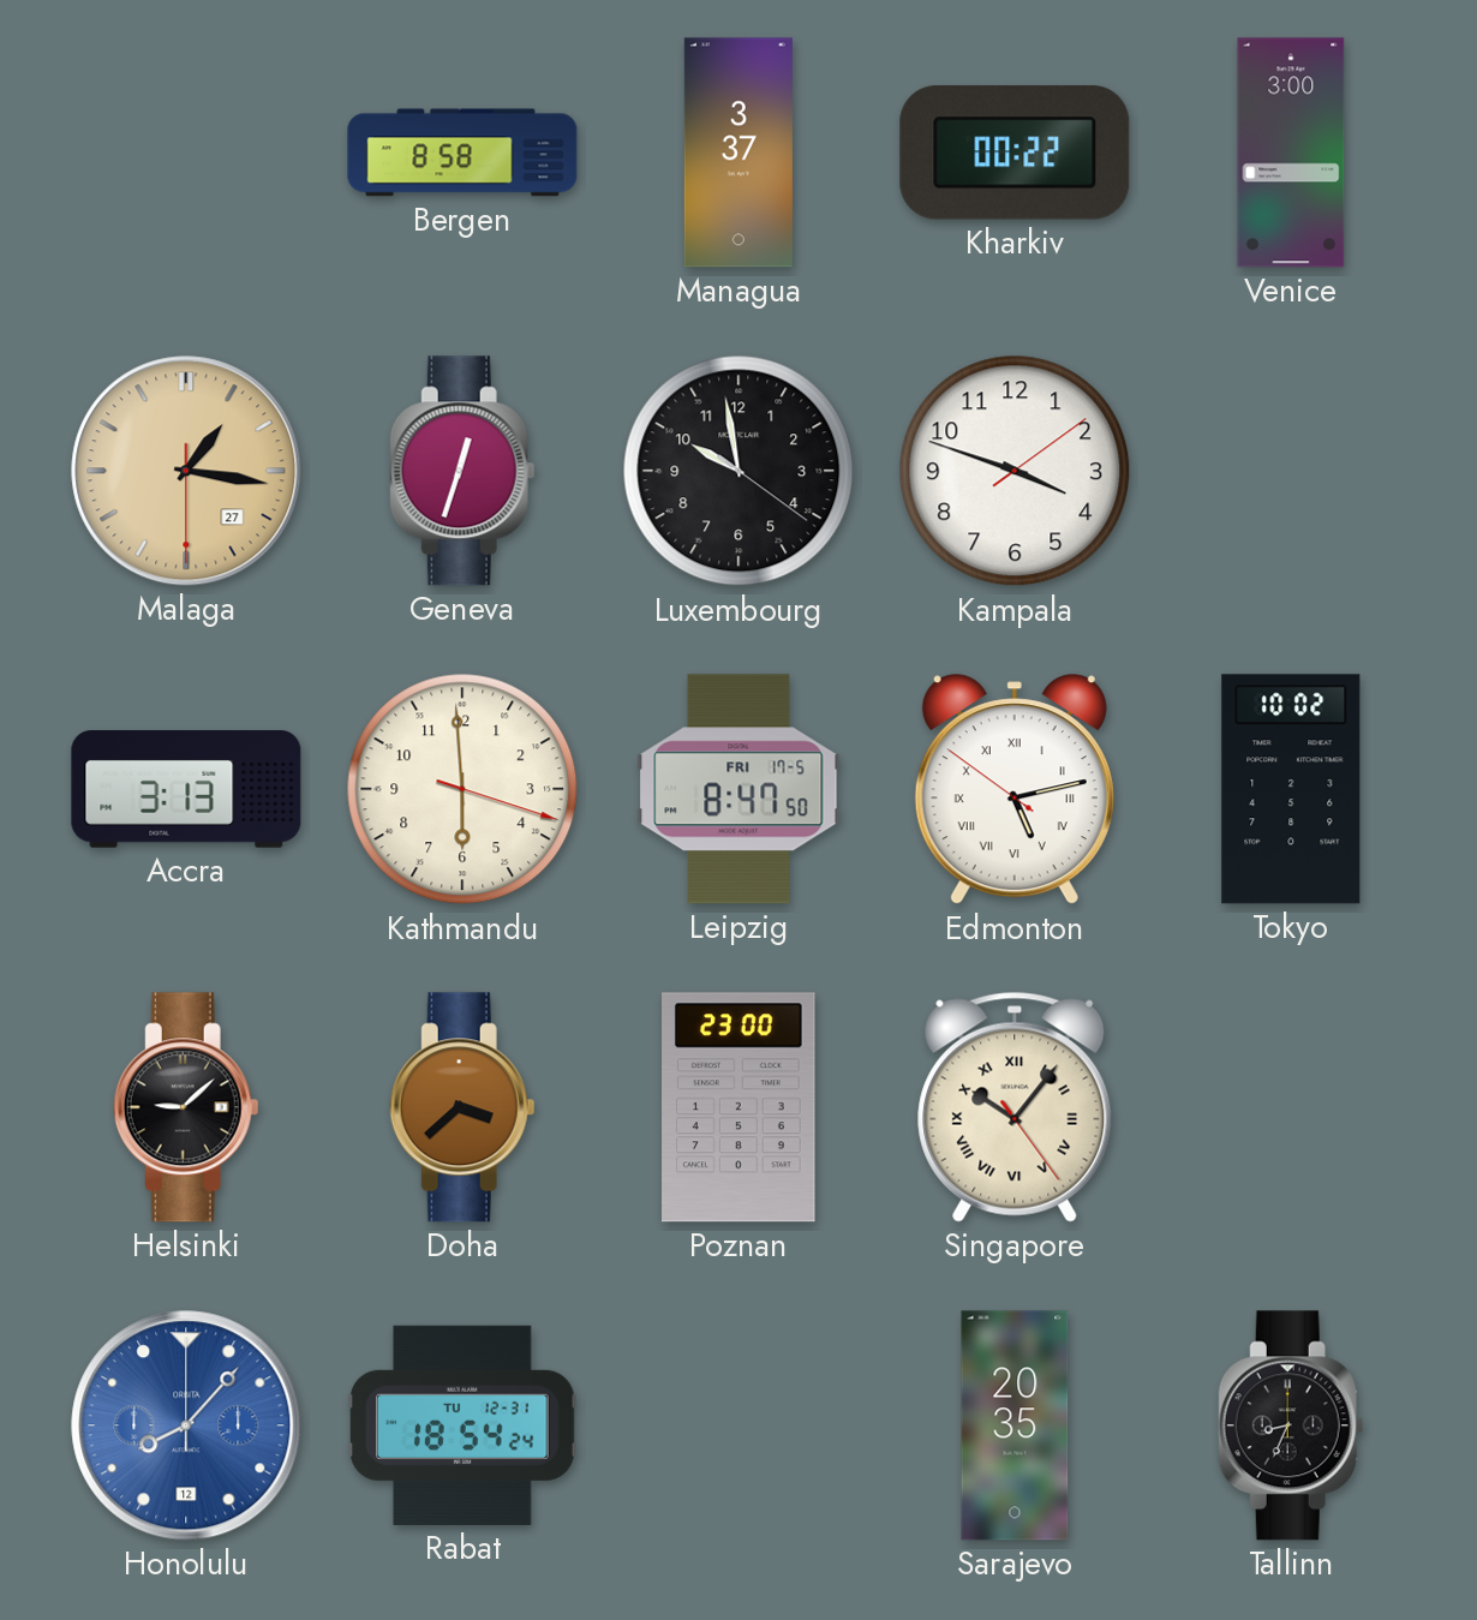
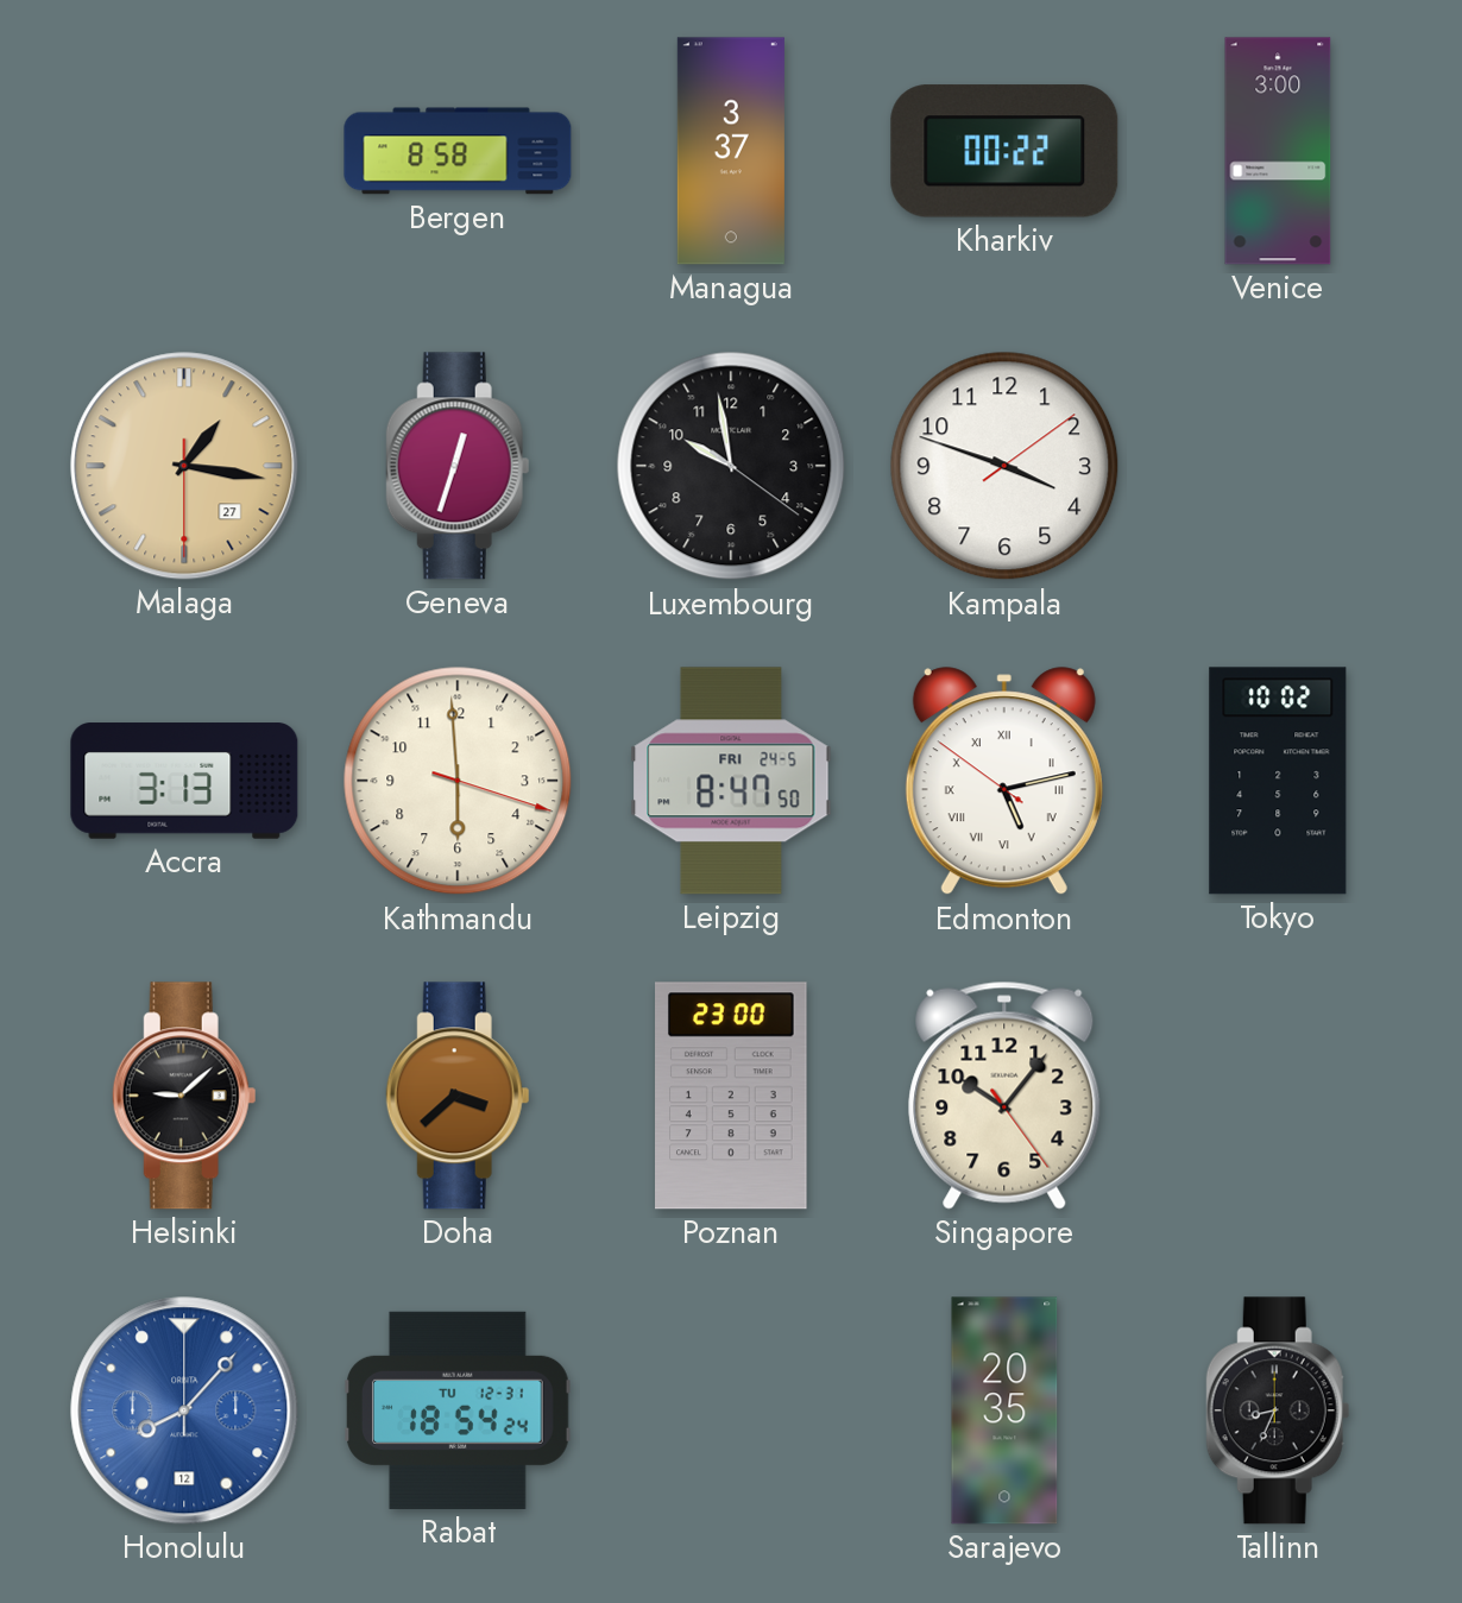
Leipzig date: FRI 17-5 -> FRI 24-5
Singapore numerals: Roman -> Arabic
